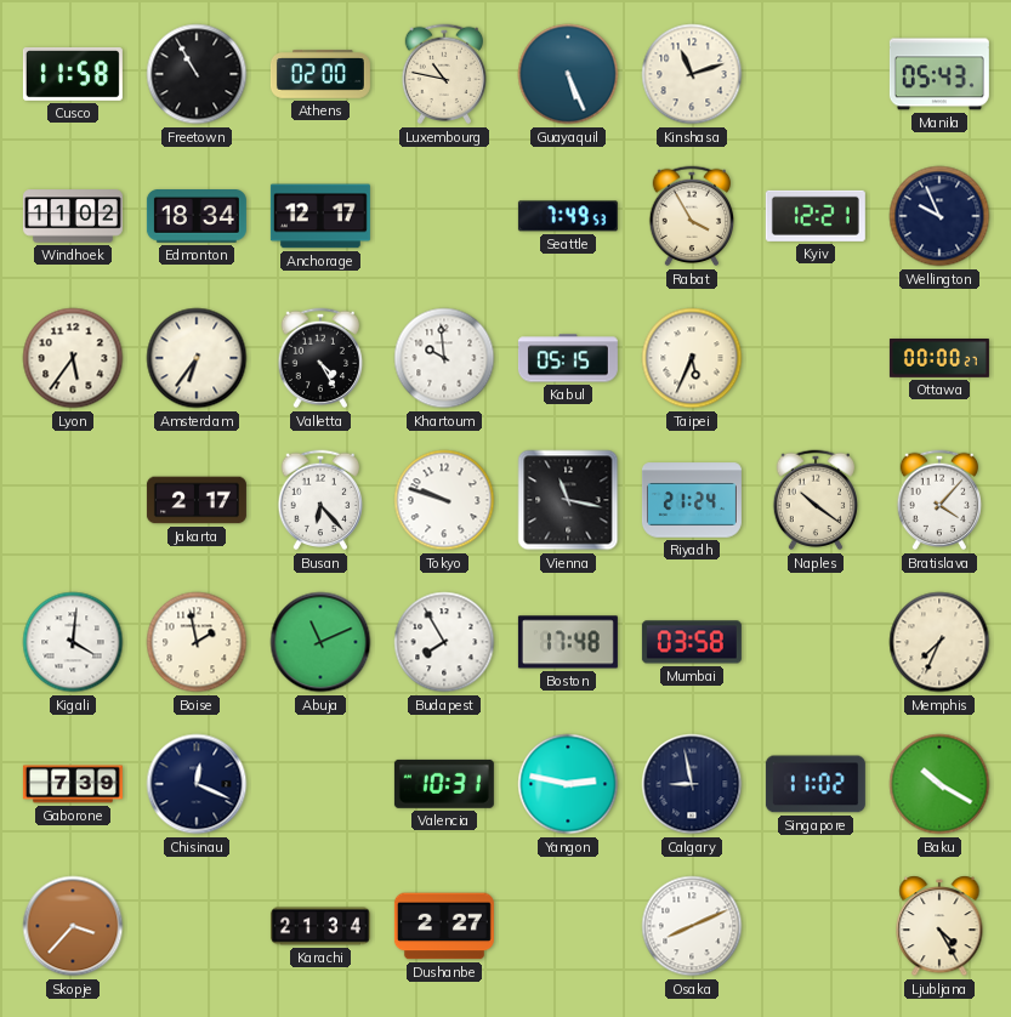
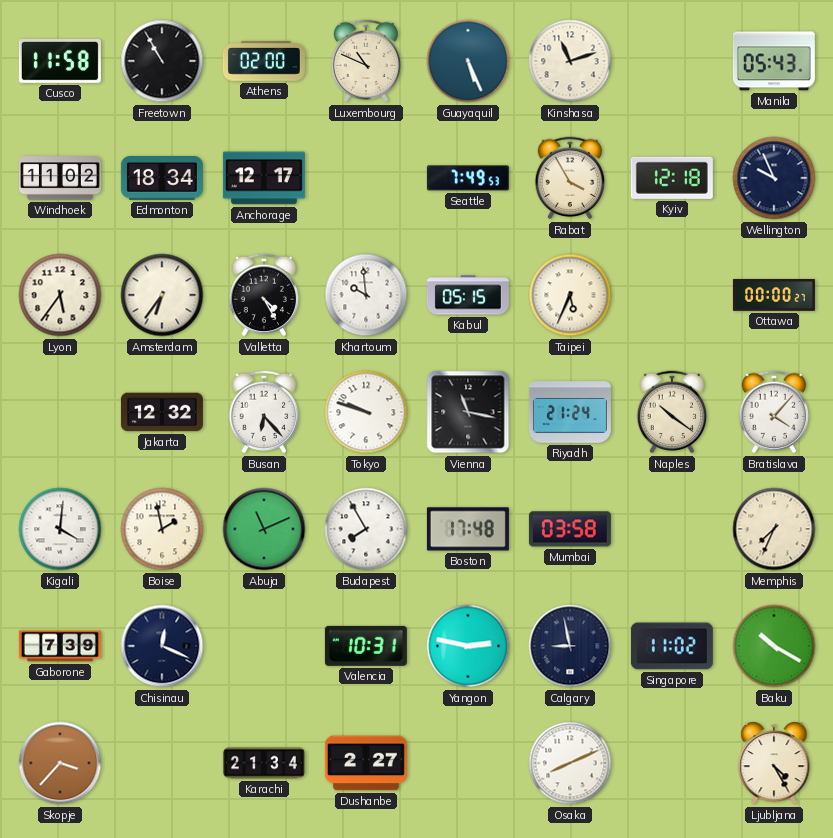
Luxembourg: 10:47 -> 10:49
Kyiv: 12:21 -> 12:18
Jakarta: 2:17 -> 12:32
